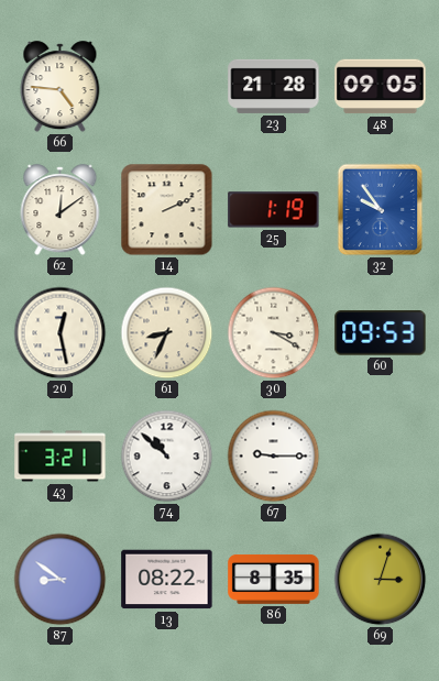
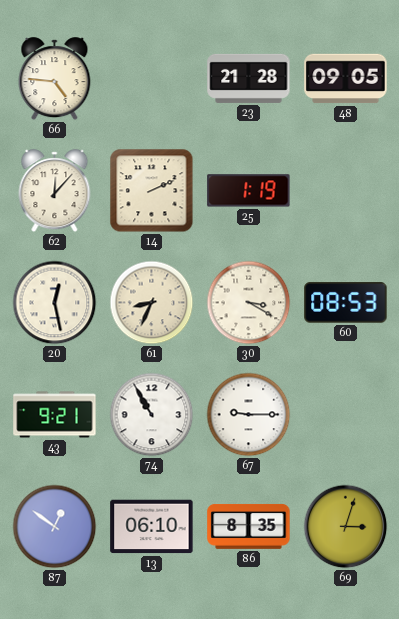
62: 12:09 -> 12:07
32: 9:54 -> none
60: 09:53 -> 08:53
43: 3:21 -> 9:21
74: 10:52 -> 10:55
87: 8:51 -> 12:51
13: 08:22 -> 06:10
